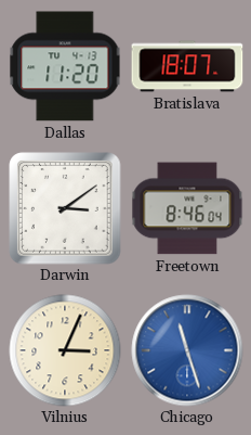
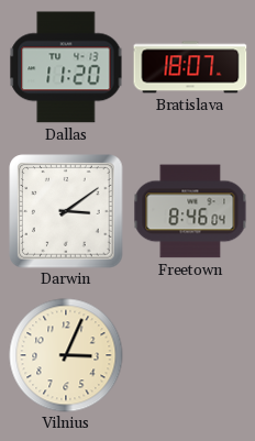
Chicago: 11:27 -> none
